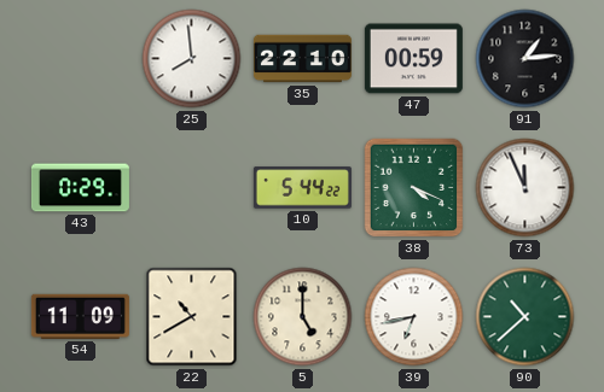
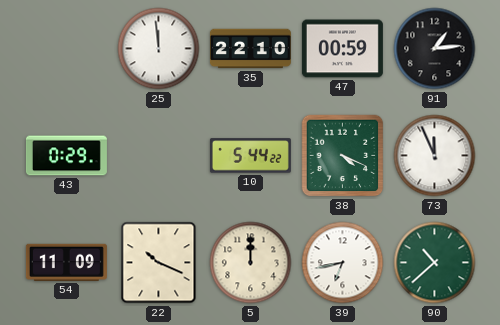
25: 7:59 -> 11:59
22: 10:40 -> 10:19
5: 5:00 -> 12:00
